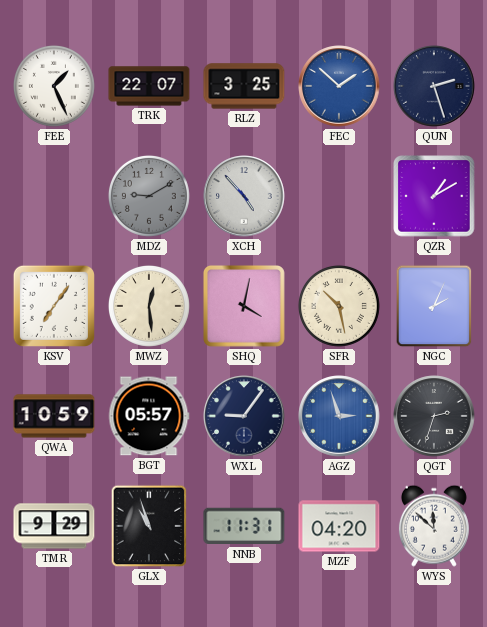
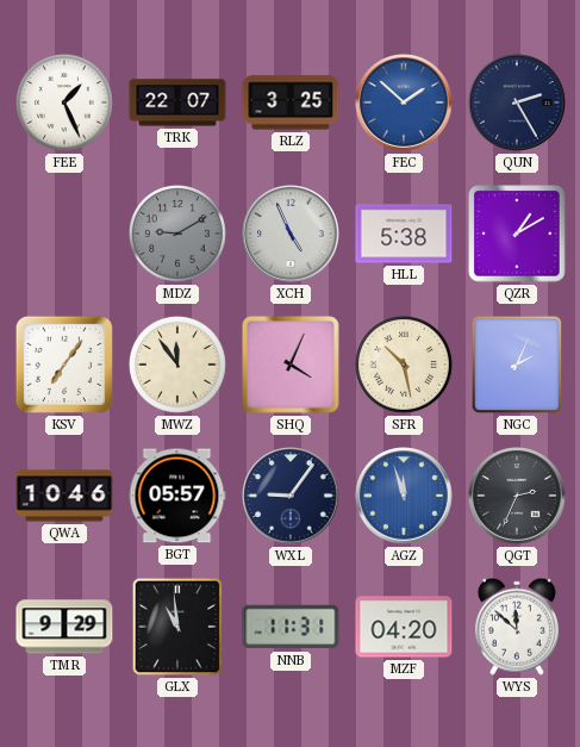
QUN: 2:27 -> 2:25
XCH: 4:53 -> 4:56
HLL: none -> 5:38
MWZ: 12:29 -> 11:54
SHQ: 4:02 -> 4:04
QWA: 10:59 -> 10:46
AGZ: 2:57 -> 11:57
QGT: 2:33 -> 2:34
GLX: 10:57 -> 10:59
